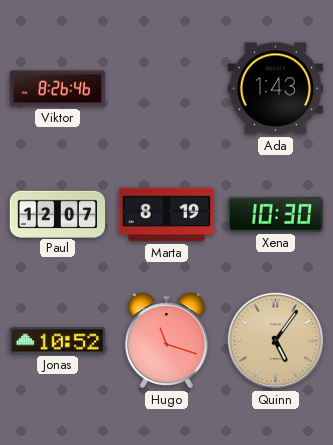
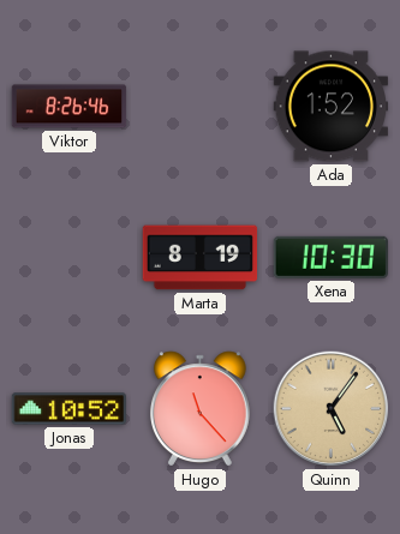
Ada: 1:43 -> 1:52
Paul: 12:07 -> none
Hugo: 11:18 -> 11:23
